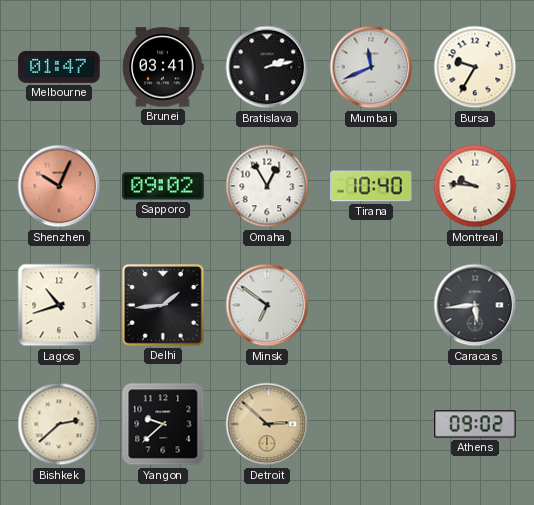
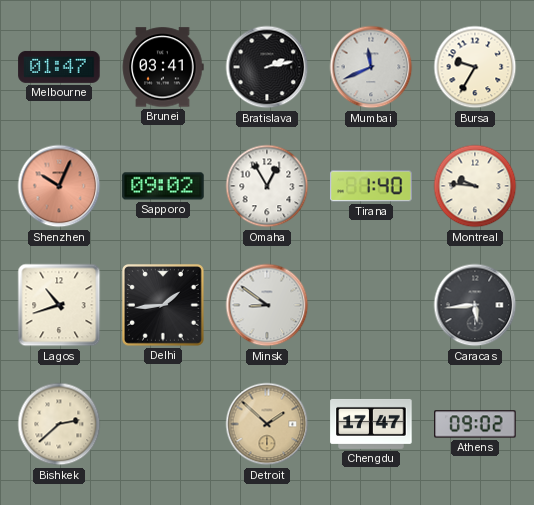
Tirana: 10:40 -> 1:40
Minsk: 6:51 -> 8:51
Yangon: 9:38 -> none
Detroit: 2:52 -> 1:52
Chengdu: none -> 17:47
